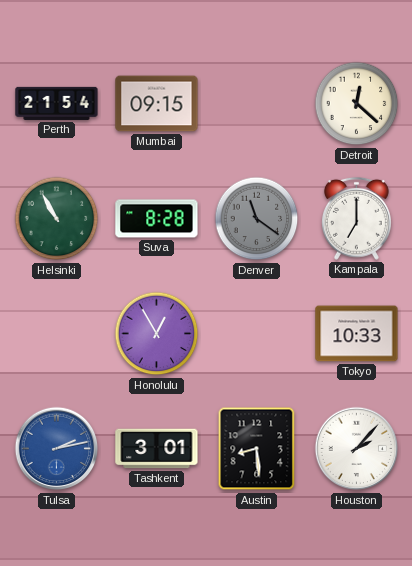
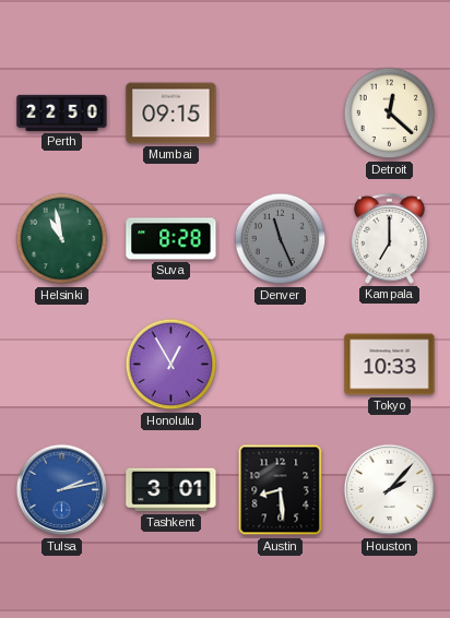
Perth: 21:54 -> 22:50
Helsinki: 10:55 -> 10:58
Denver: 11:21 -> 11:26
